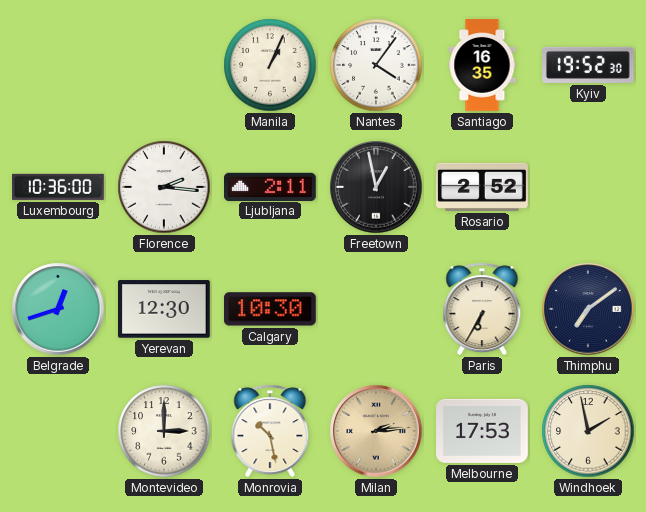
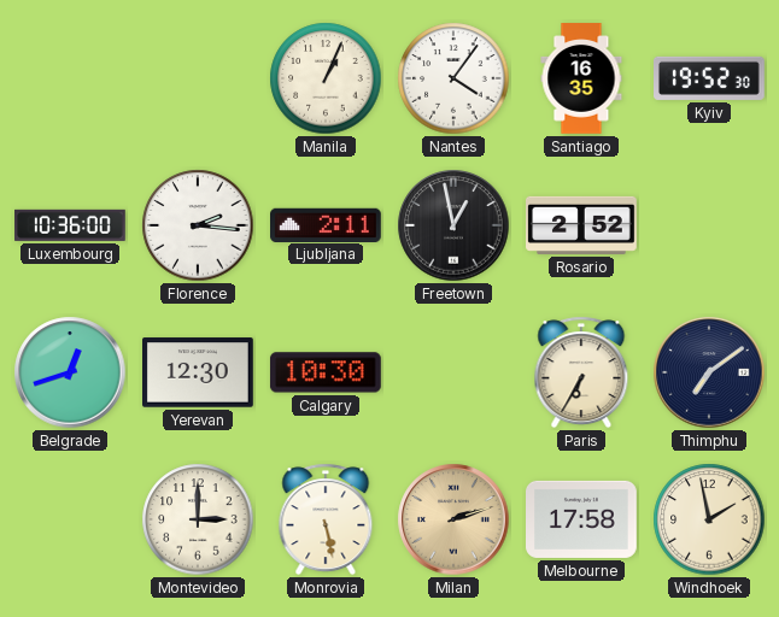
Monrovia: 10:28 -> 5:28
Milan: 2:14 -> 2:12
Melbourne: 17:53 -> 17:58
